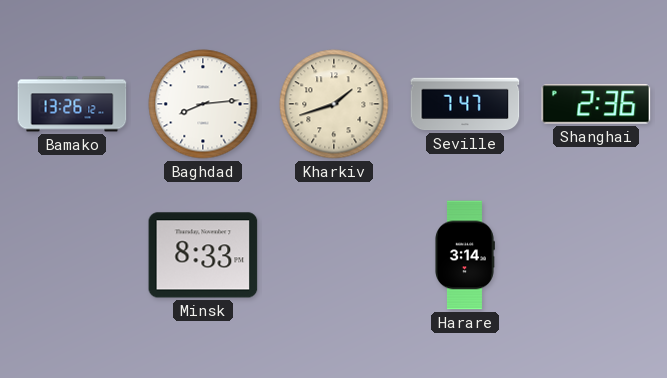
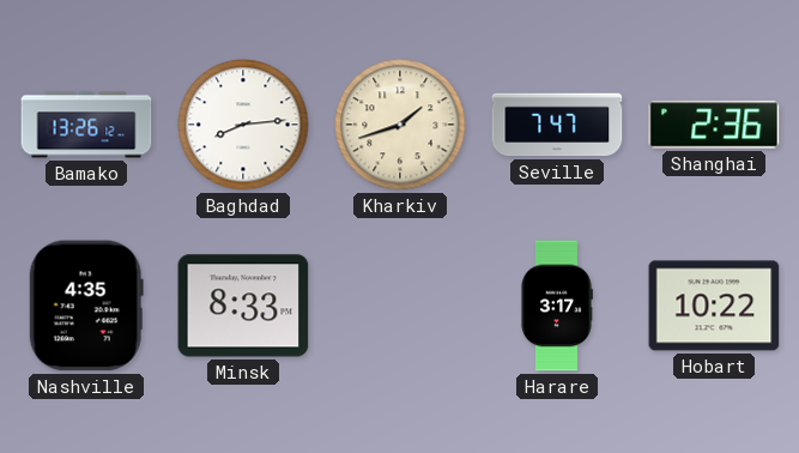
Nashville: none -> 4:35
Harare: 3:14 -> 3:17
Hobart: none -> 10:22
